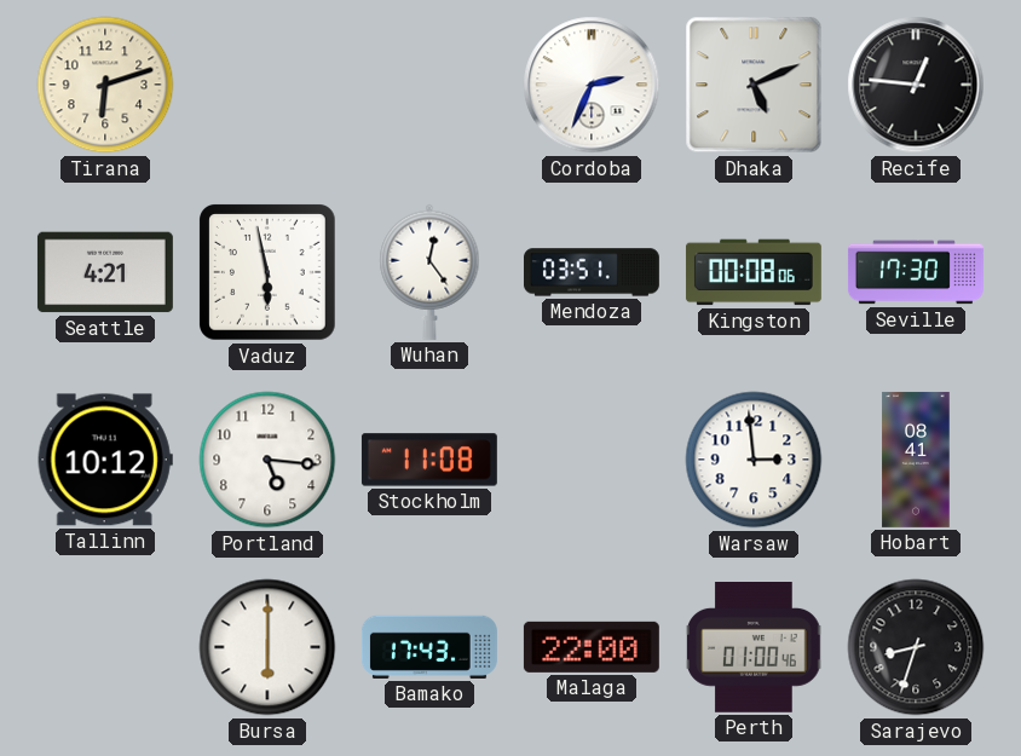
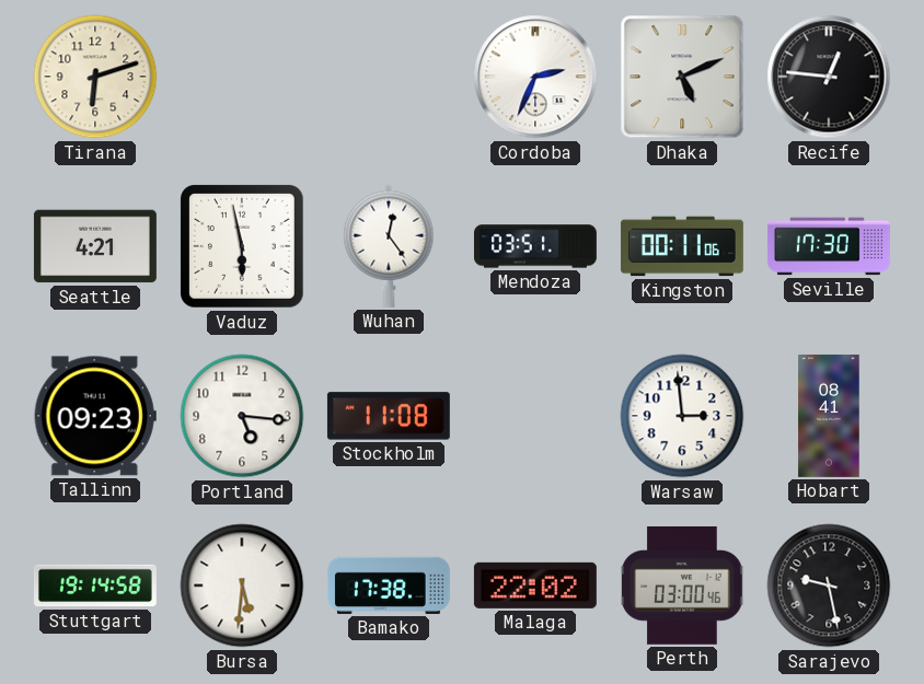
Kingston: 00:08 -> 00:11
Tallinn: 10:12 -> 09:23
Stuttgart: none -> 19:14
Bursa: 6:00 -> 5:31
Bamako: 17:43 -> 17:38
Malaga: 22:00 -> 22:02
Perth: 01:00 -> 03:00
Sarajevo: 8:33 -> 9:28
